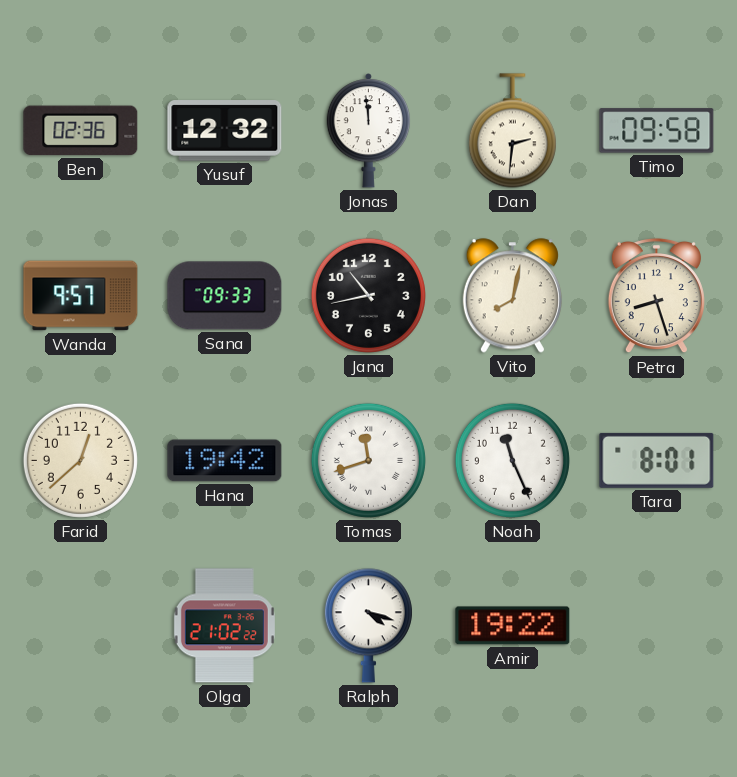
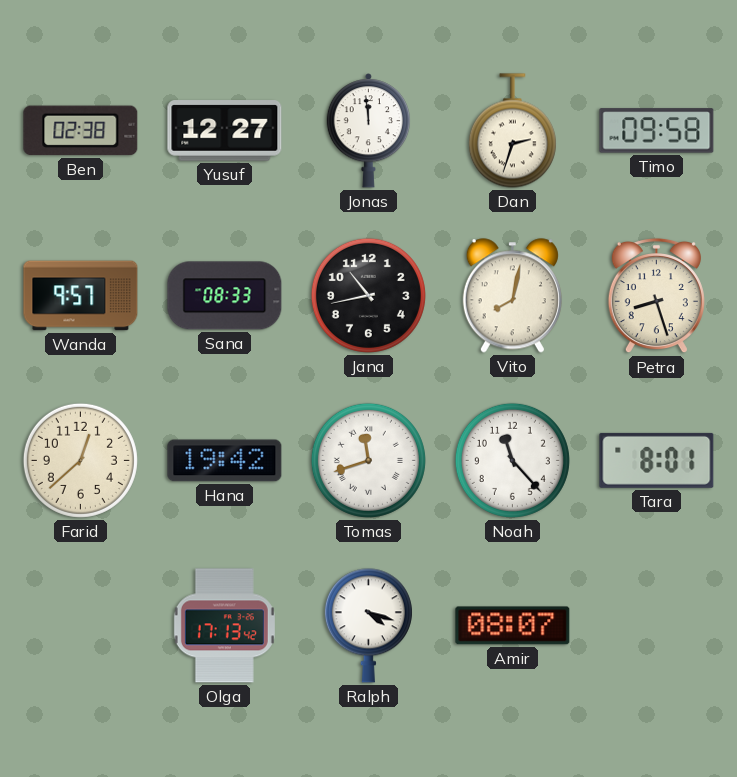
Ben: 02:36 -> 02:38
Yusuf: 12:32 -> 12:27
Dan: 2:31 -> 2:33
Sana: 09:33 -> 08:33
Noah: 11:26 -> 11:23
Olga: 21:02 -> 17:13
Amir: 19:22 -> 08:07
